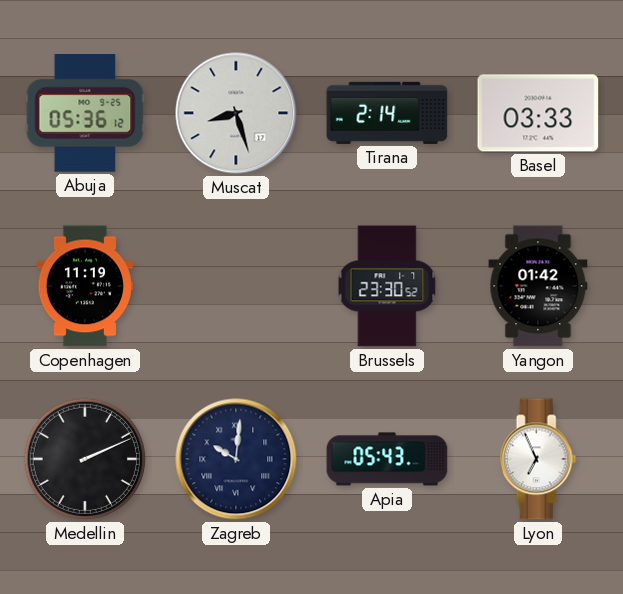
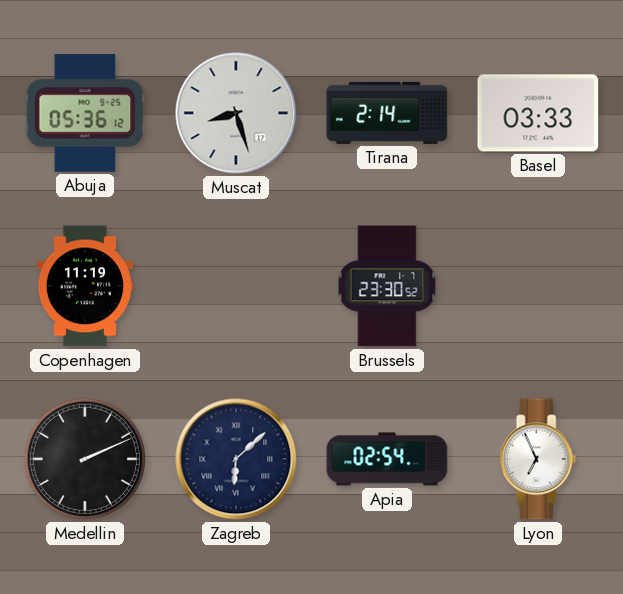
Yangon: 01:42 -> none
Zagreb: 10:01 -> 6:08
Apia: 05:43 -> 02:54
